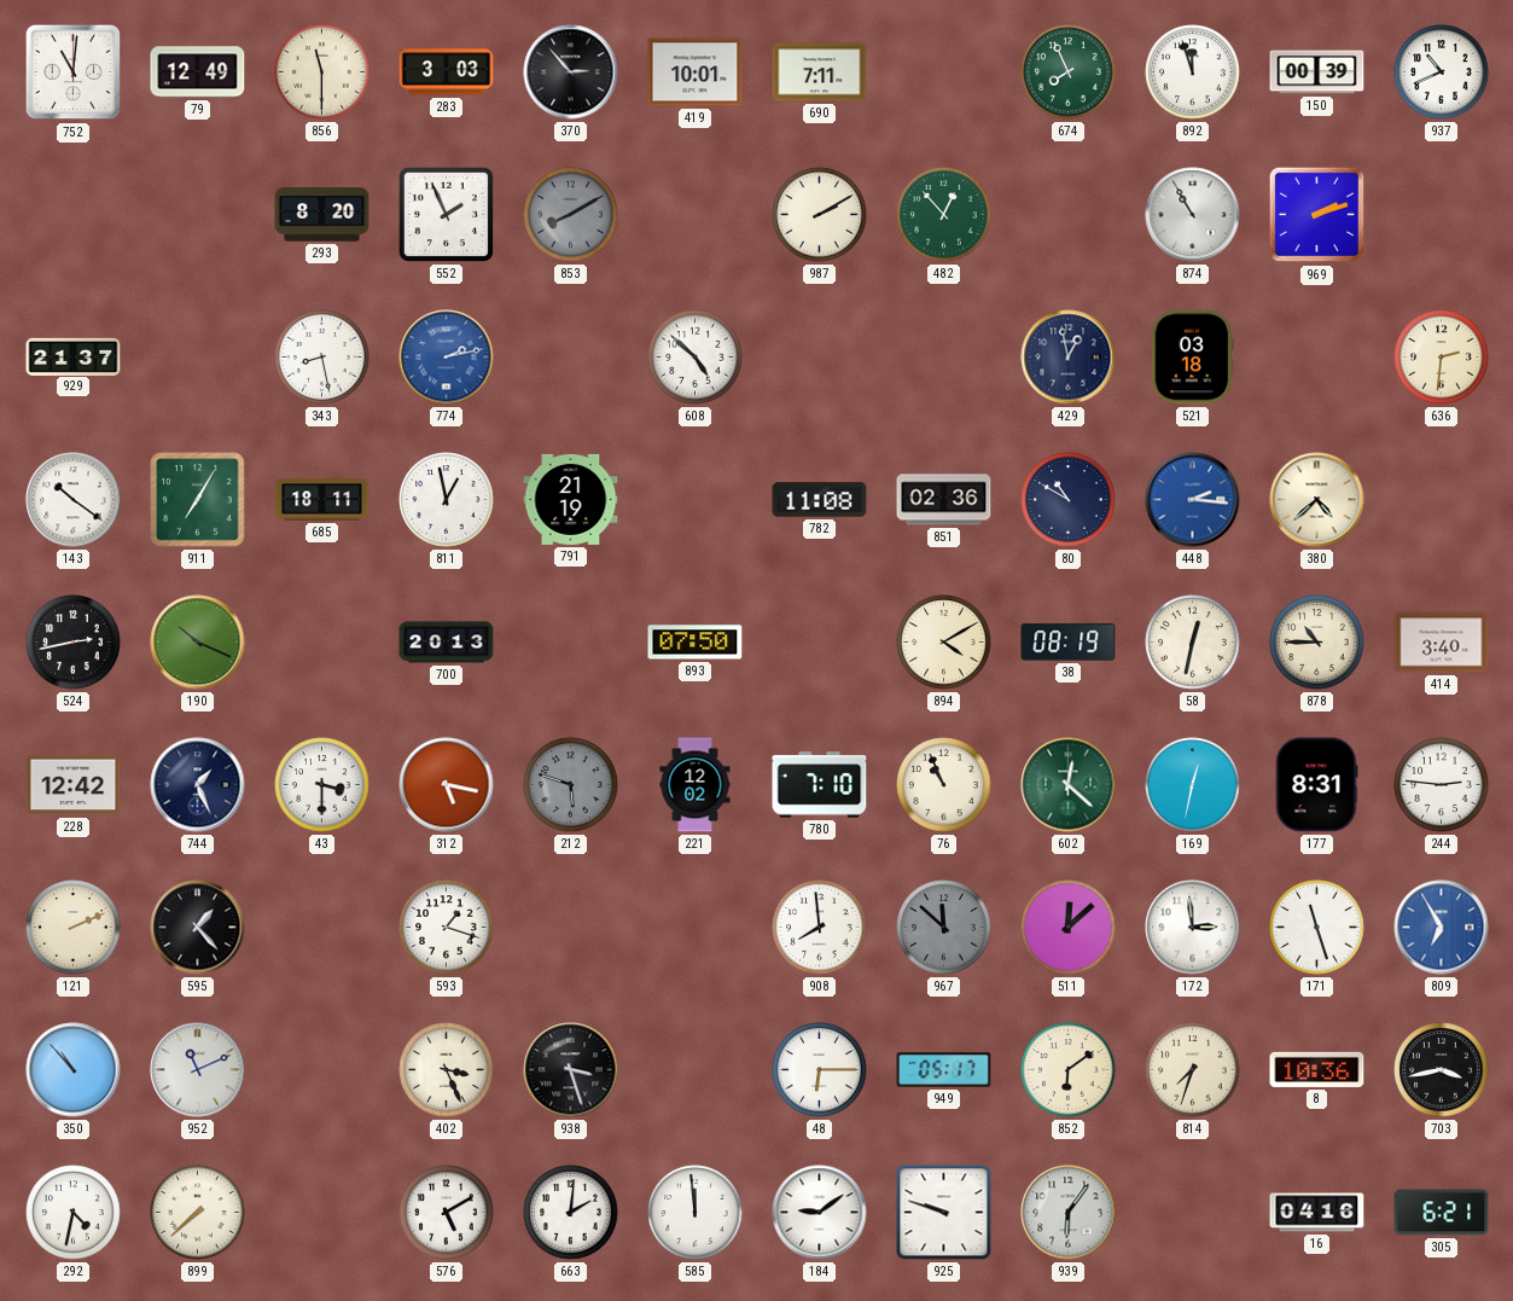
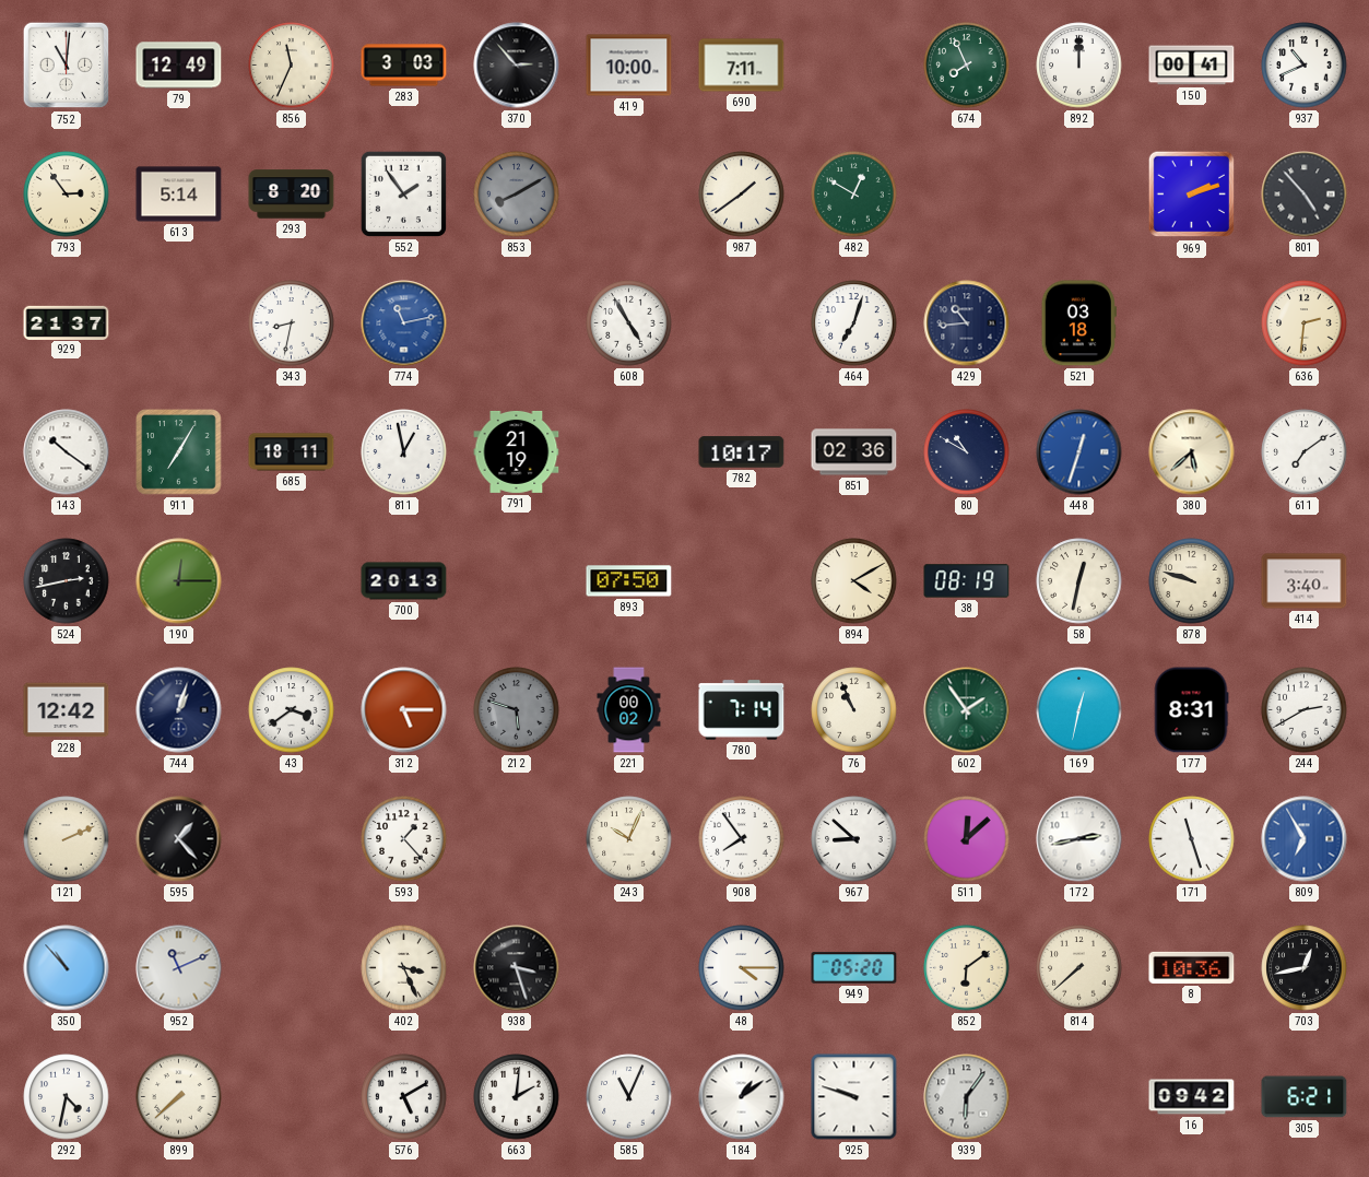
856: 11:30 -> 11:34
419: 10:01 -> 10:00
892: 11:57 -> 12:00
150: 00:39 -> 00:41
793: none -> 2:54
613: none -> 5:14
552: 1:56 -> 1:54
987: 2:10 -> 1:39
482: 12:53 -> 12:50
874: 10:55 -> none
801: none -> 4:53
343: 8:28 -> 8:32
774: 2:13 -> 11:13
608: 4:52 -> 4:55
464: none -> 7:03
429: 12:58 -> 10:44
782: 11:08 -> 10:17
448: 2:16 -> 12:33
380: 4:38 -> 5:38
611: none -> 7:09
190: 10:19 -> 12:15
878: 10:45 -> 9:48
744: 1:26 -> 1:03
43: 3:30 -> 3:39
312: 5:17 -> 5:15
221: 12:02 -> 00:02
780: 7:10 -> 7:14
602: 12:22 -> 1:54
244: 2:46 -> 2:40
593: 1:18 -> 1:23
243: none -> 10:04
908: 7:59 -> 7:54
967: 11:52 -> 8:52
967 dial: grey -> white
172: 2:59 -> 2:43
48: 6:15 -> 4:15
949: 05:17 -> 05:20
814: 7:33 -> 7:38
703: 3:43 -> 12:43
585: 11:59 -> 11:04
184: 9:09 -> 1:09
16: 04:16 -> 09:42
